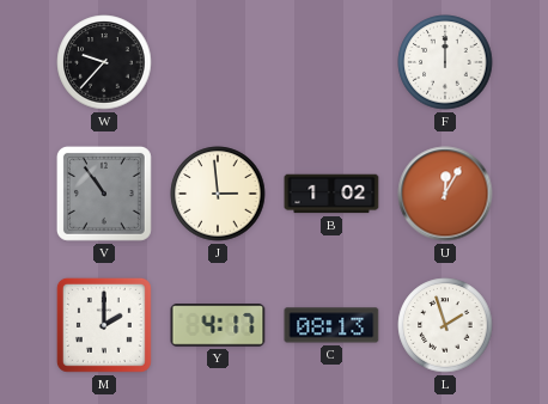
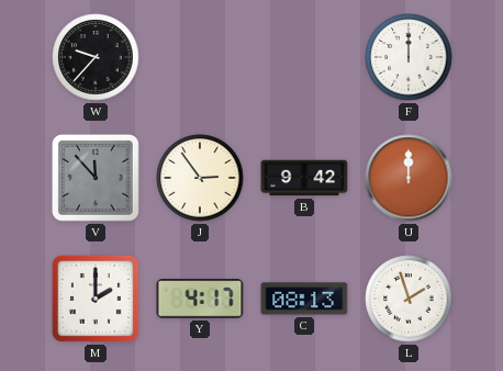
V: 10:54 -> 11:53
J: 2:59 -> 2:54
B: 1:02 -> 9:42
U: 12:05 -> 12:00
